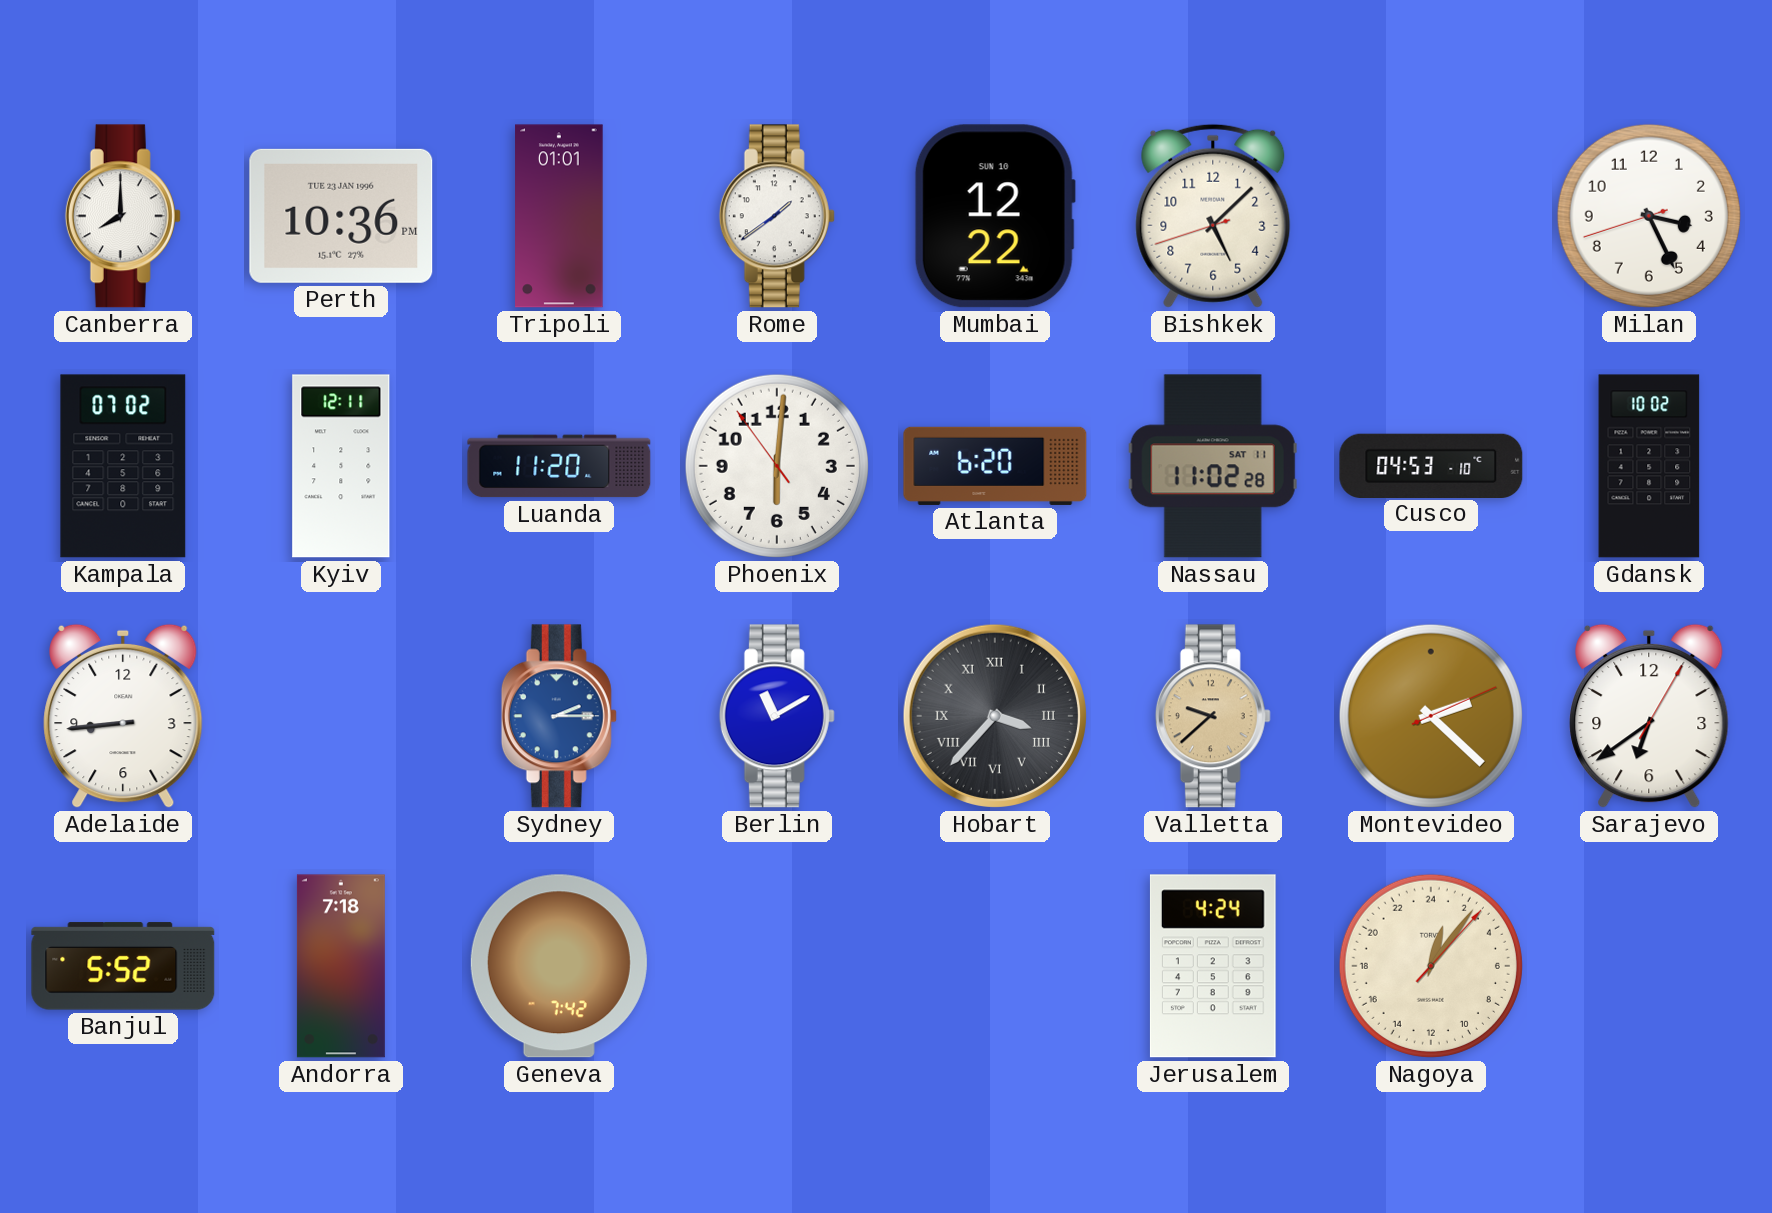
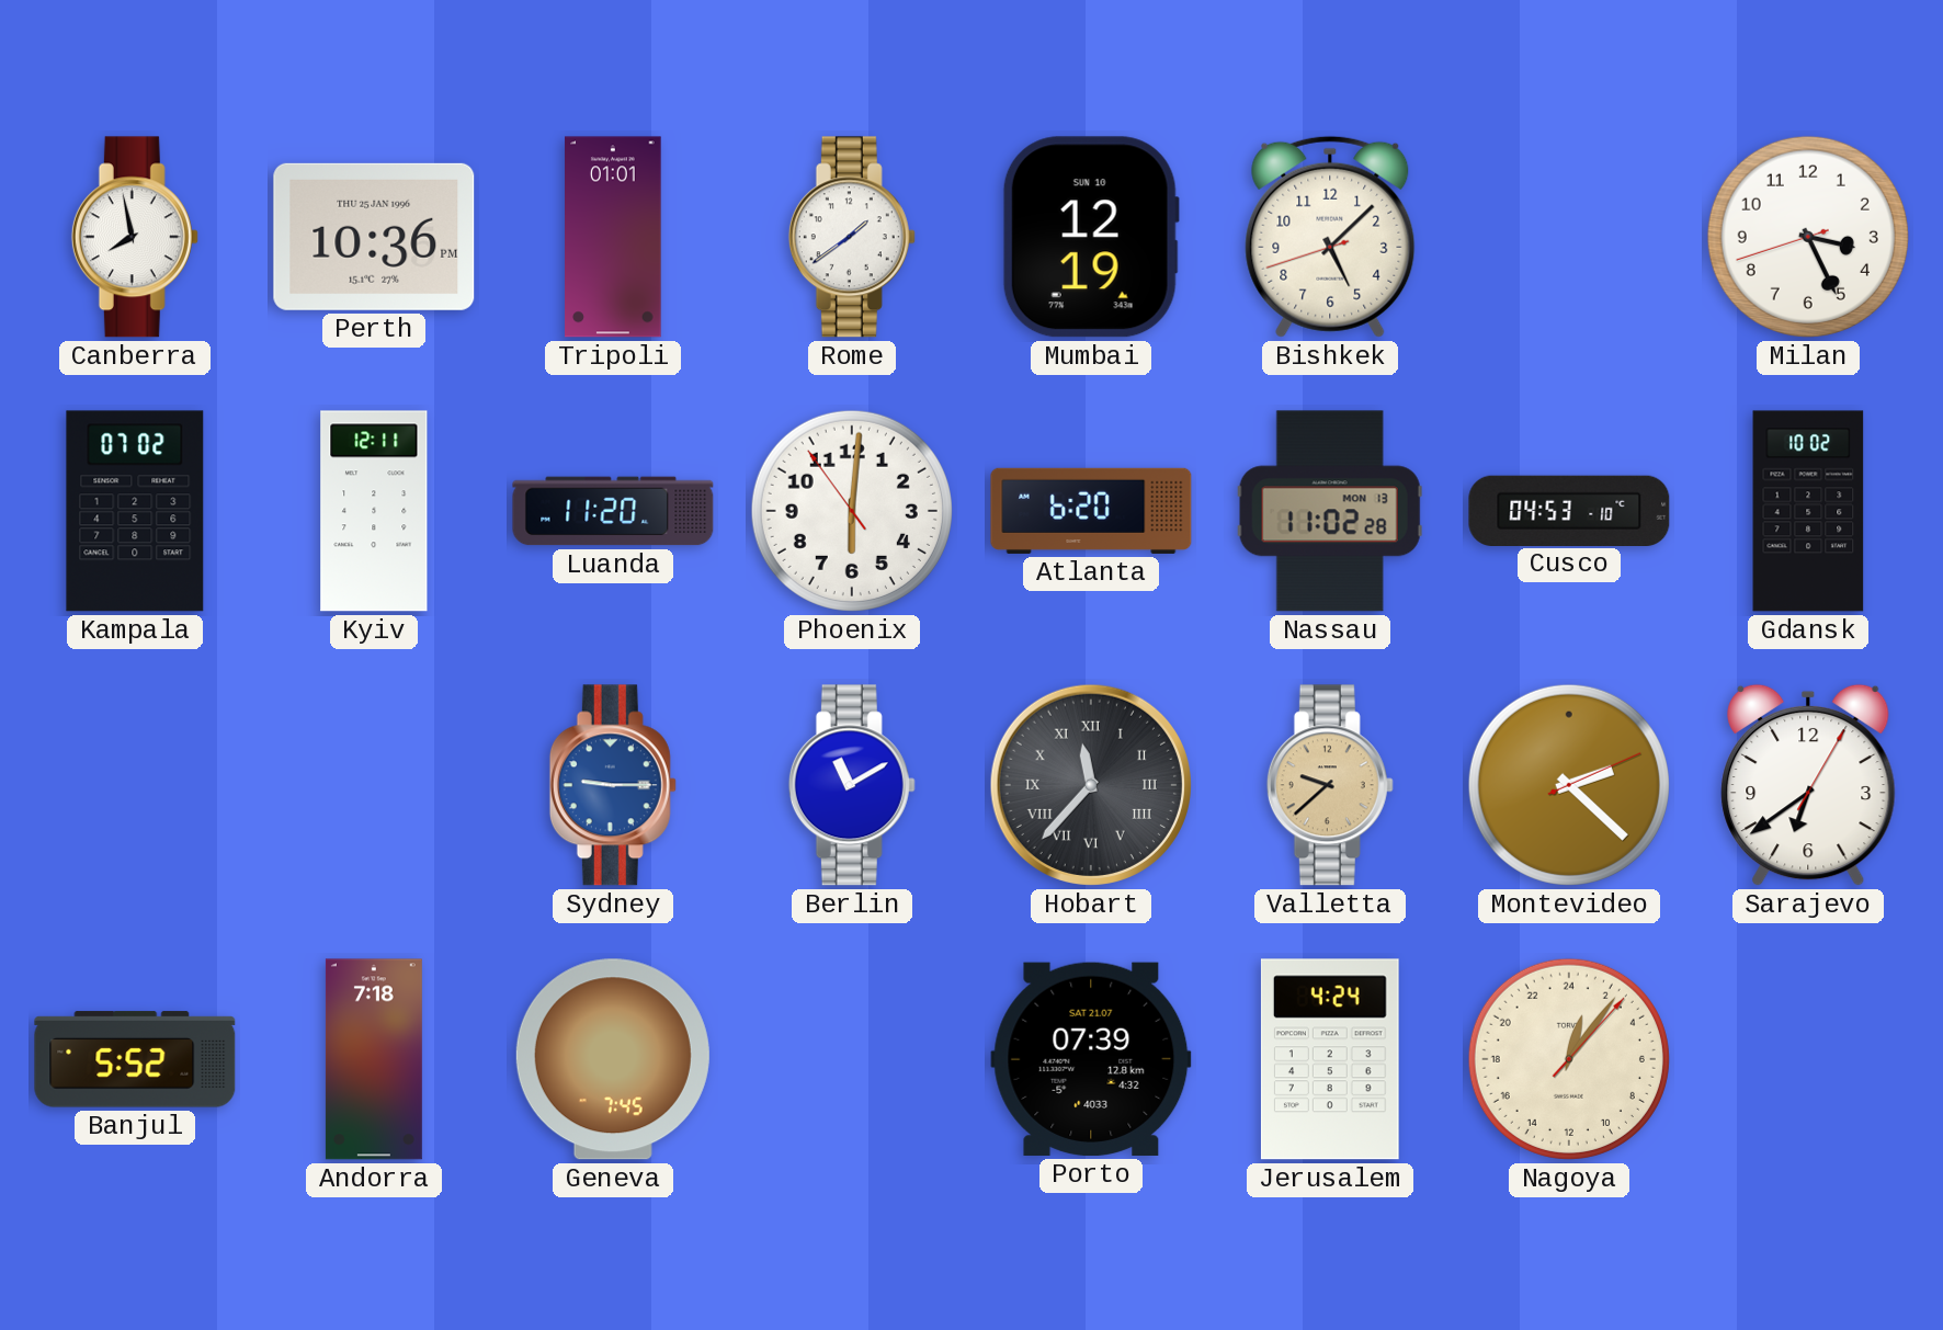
Canberra: 8:00 -> 7:58
Perth date: TUE 23 JAN 1996 -> THU 25 JAN 1996
Mumbai: 12:22 -> 12:19
Nassau date: SAT 11 -> MON 13
Adelaide: 8:44 -> none
Sydney: 2:15 -> 9:15
Hobart: 3:37 -> 11:37
Geneva: 7:42 -> 7:45
Porto: none -> 07:39
